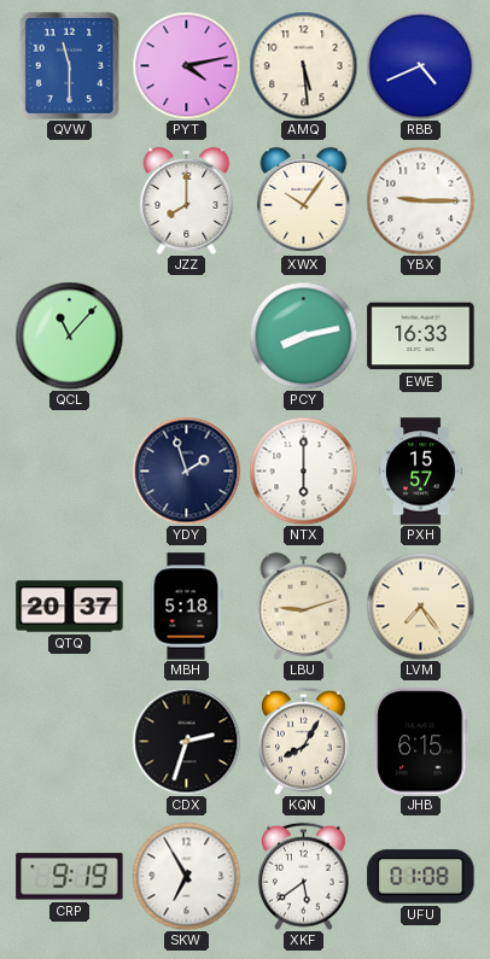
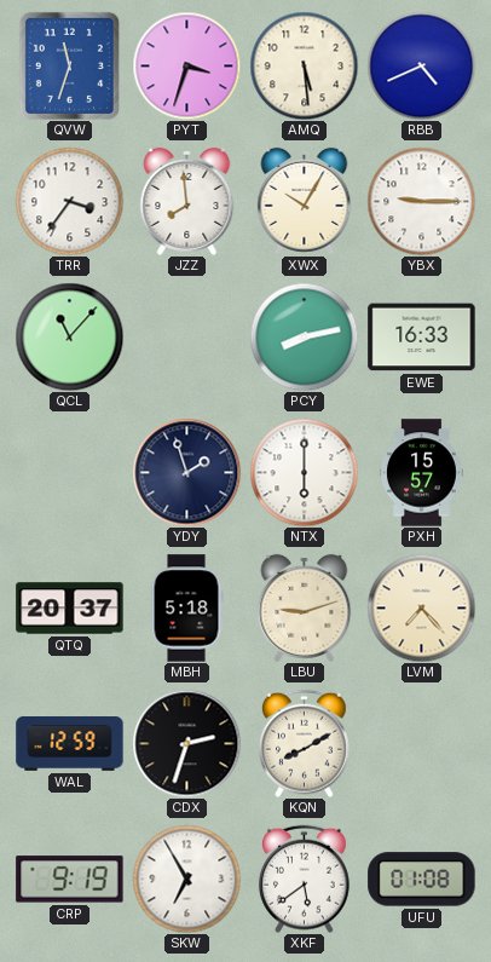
QVW: 11:30 -> 11:33
PYT: 4:13 -> 3:33
TRR: none -> 3:36
JZZ: 8:00 -> 7:59
XWX: 10:06 -> 10:05
LVM: 7:24 -> 7:23
WAL: none -> 12:59
KQN: 8:05 -> 8:10
JHB: 6:15 -> none
